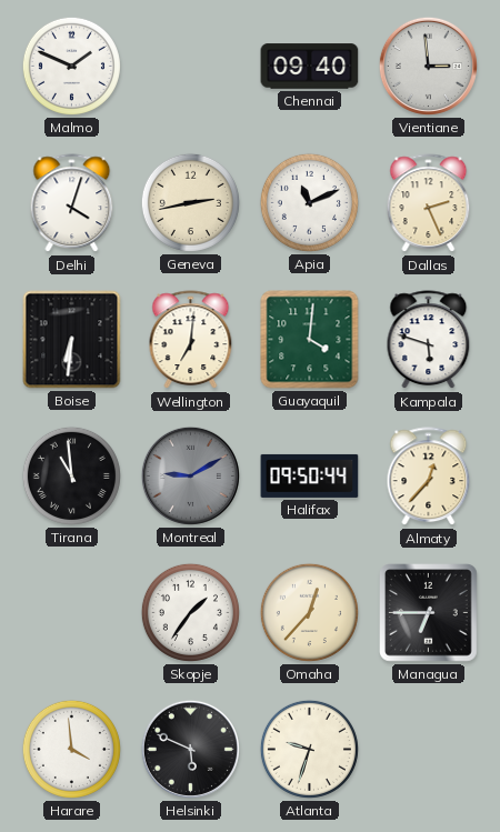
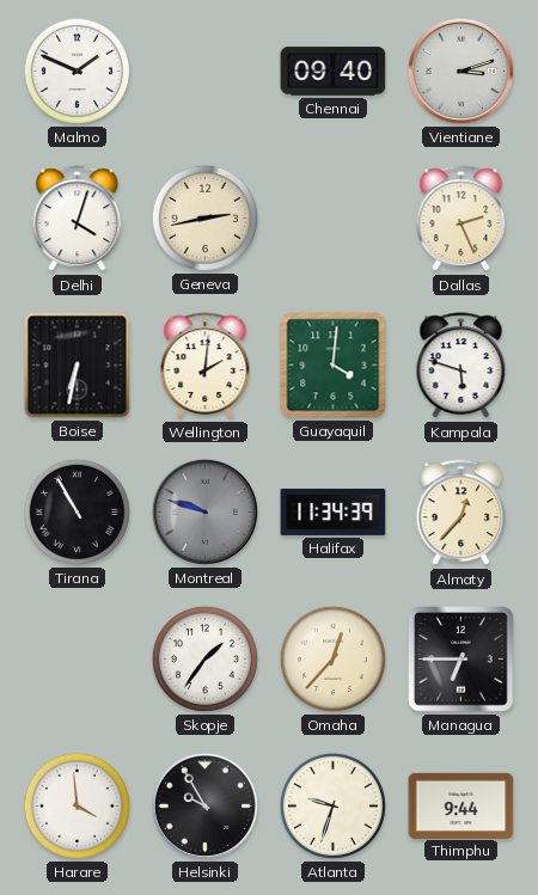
Vientiane: 2:59 -> 3:12
Apia: 11:11 -> none
Boise: 6:31 -> 6:32
Wellington: 7:01 -> 2:01
Tirana: 10:59 -> 10:55
Montreal: 9:10 -> 9:48
Halifax: 09:50 -> 11:34
Helsinki: 5:49 -> 9:55
Thimphu: none -> 9:44
